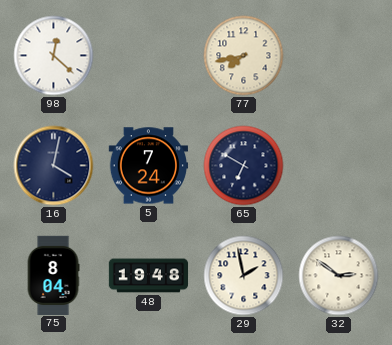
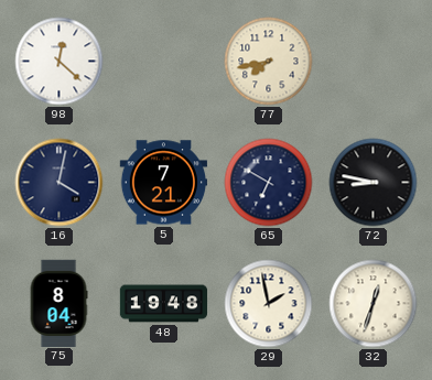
5: 7:24 -> 7:21
72: none -> 8:47
32: 2:51 -> 12:33
